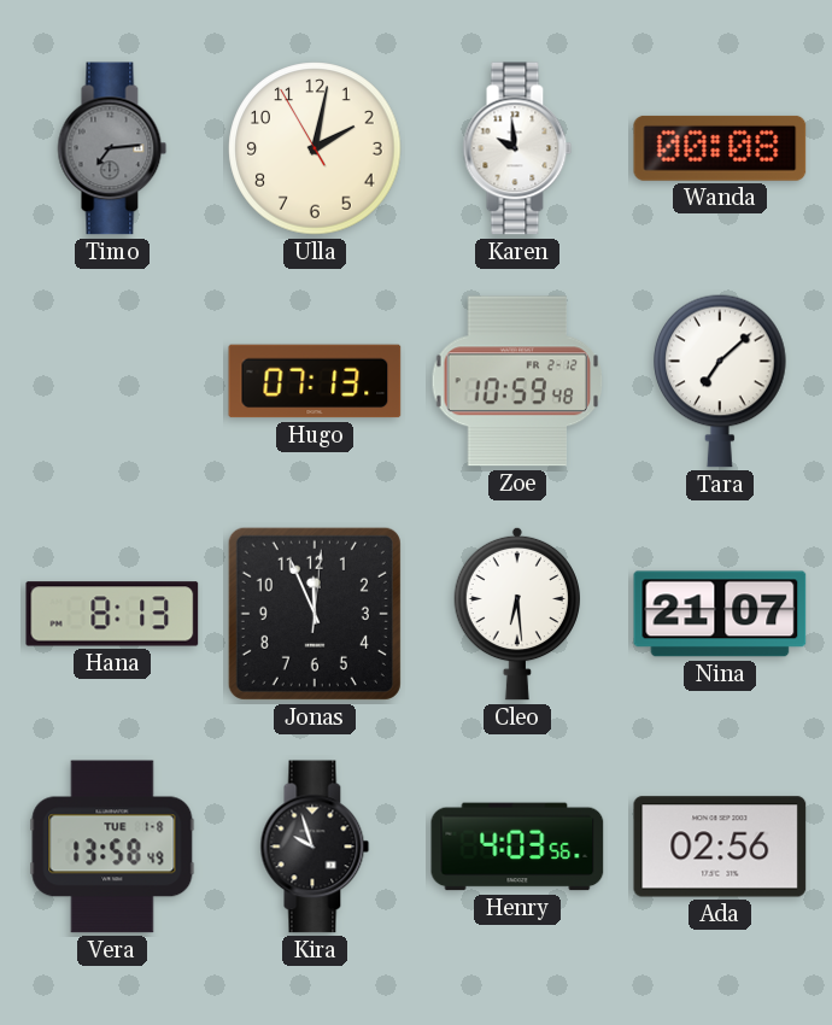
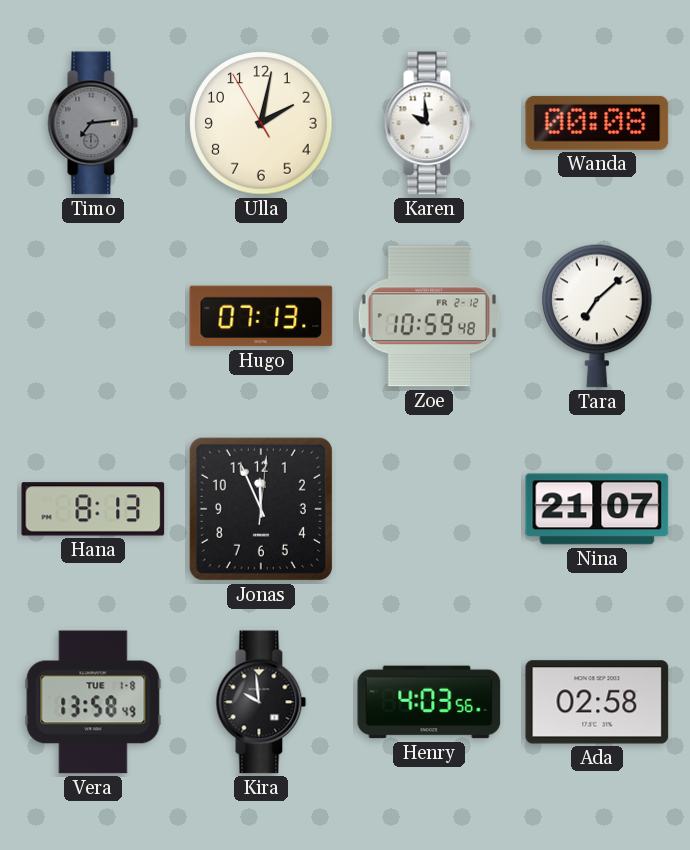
Cleo: 6:29 -> none
Kira: 9:57 -> 9:59
Ada: 02:56 -> 02:58
